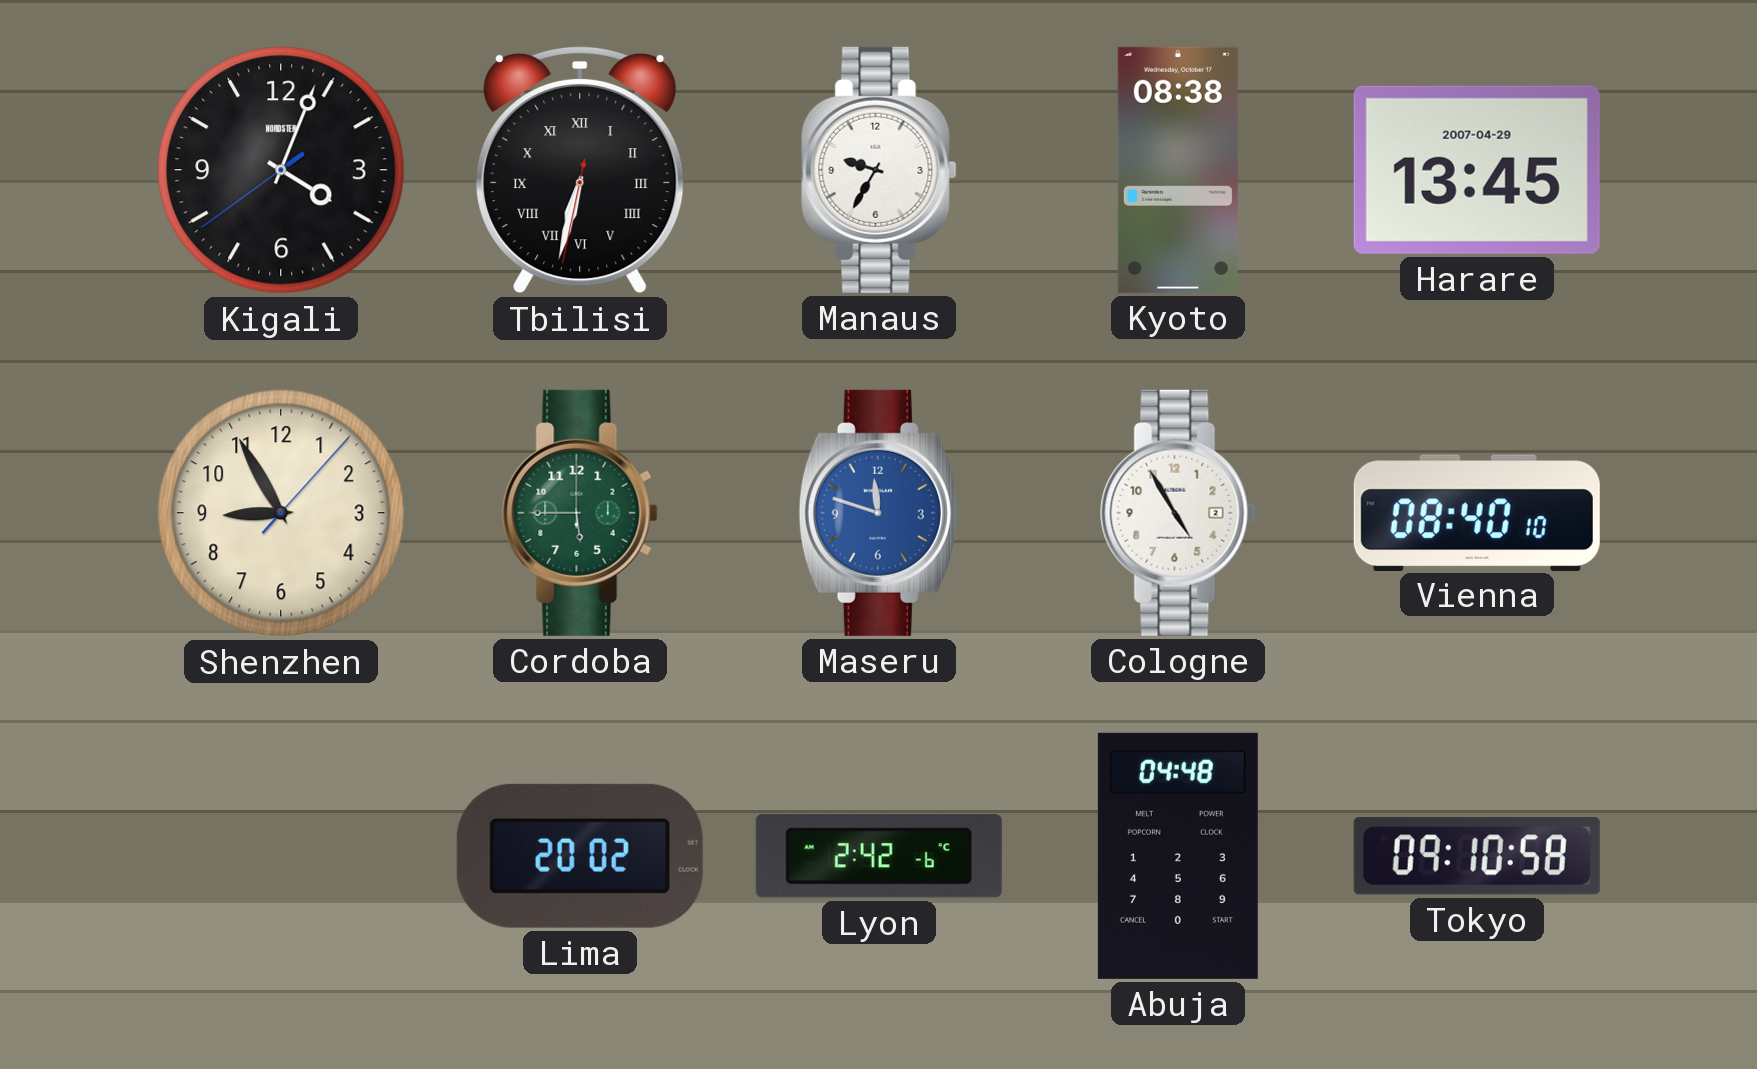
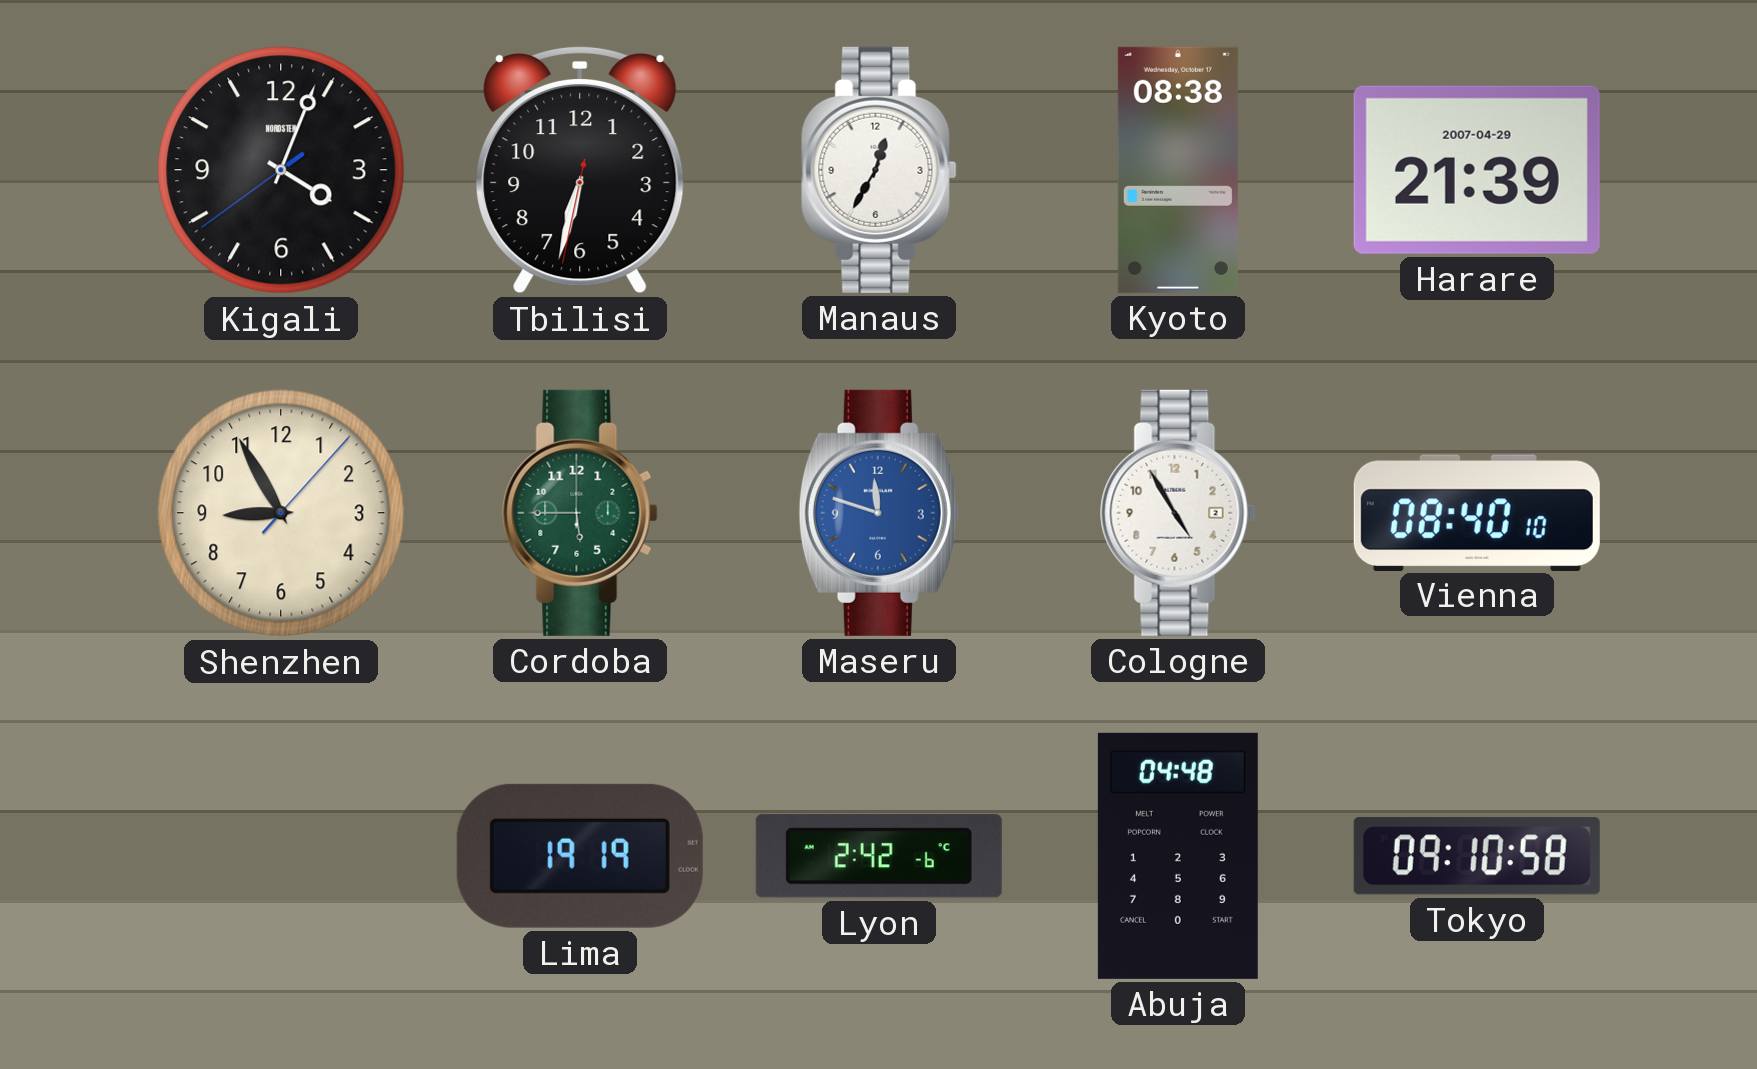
Tbilisi numerals: Roman -> Arabic
Manaus: 9:35 -> 12:35
Harare: 13:45 -> 21:39
Lima: 20:02 -> 19:19
